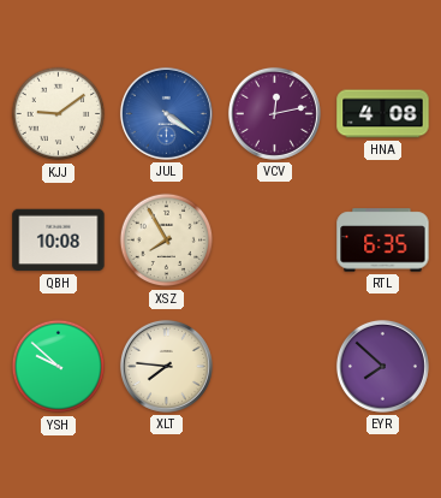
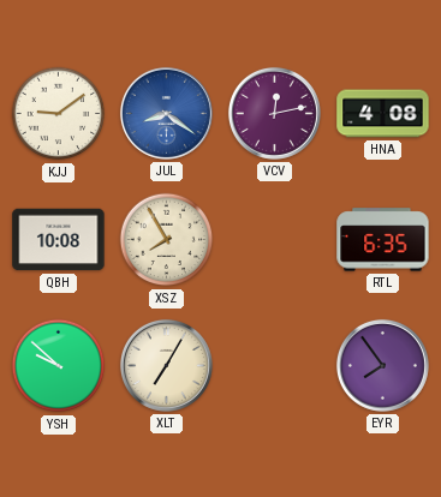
JUL: 4:21 -> 8:21
XLT: 7:46 -> 7:05
EYR: 7:52 -> 7:54
